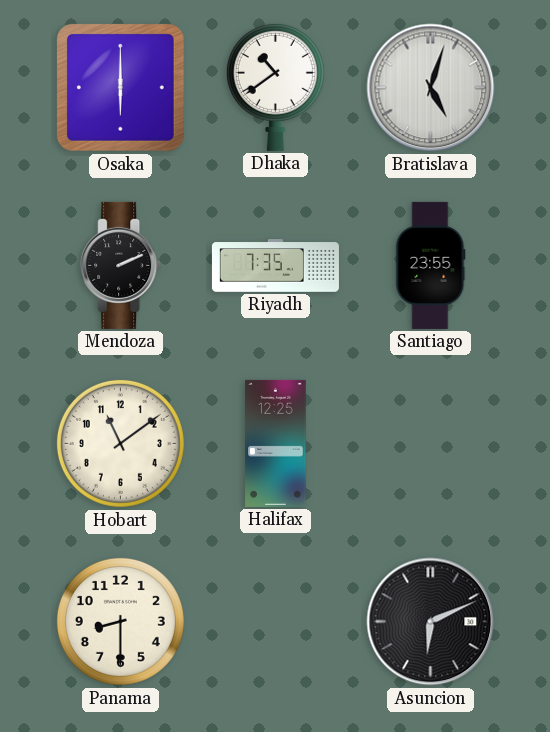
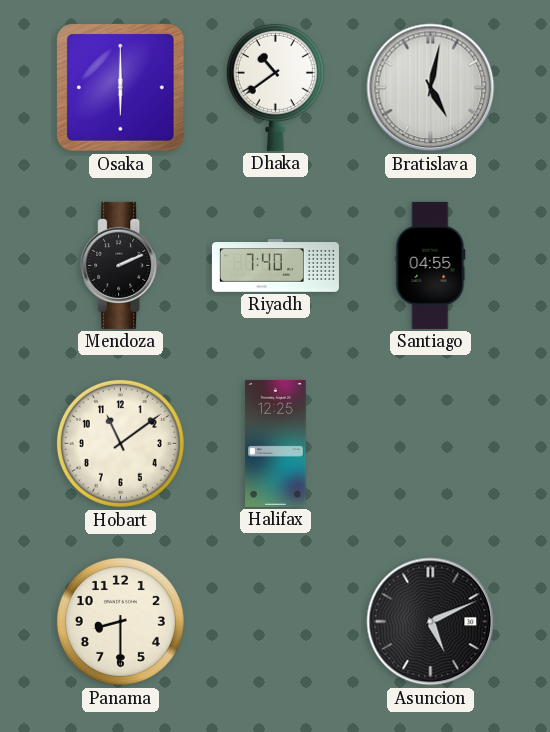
Bratislava: 5:03 -> 5:02
Riyadh: 7:35 -> 7:40
Santiago: 23:55 -> 04:55
Asuncion: 6:11 -> 5:11
